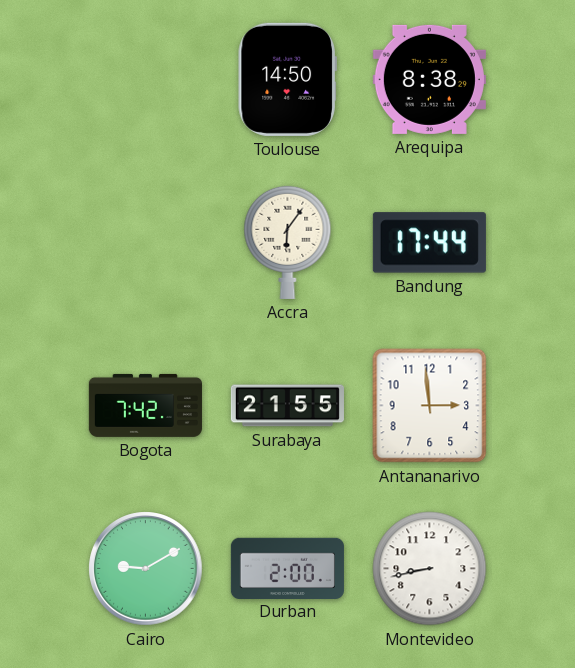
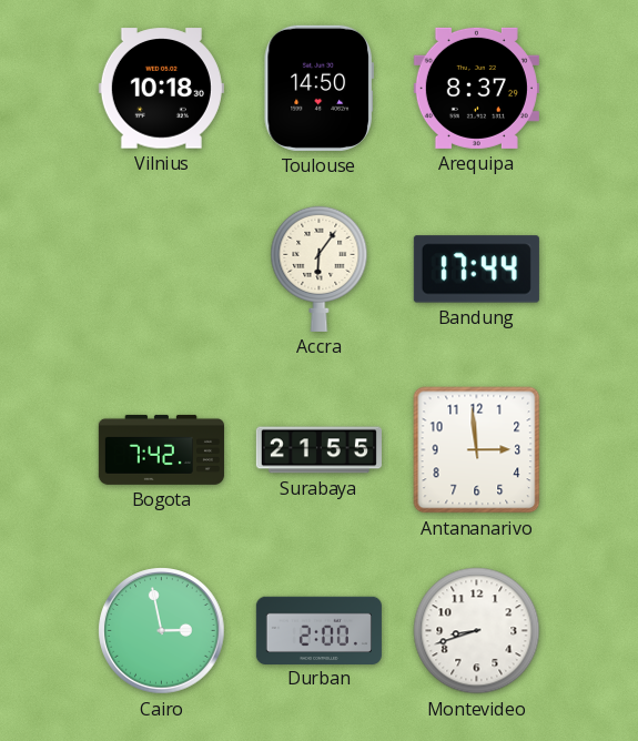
Vilnius: none -> 10:18
Arequipa: 8:38 -> 8:37
Cairo: 9:10 -> 2:58
Montevideo: 8:43 -> 8:42
